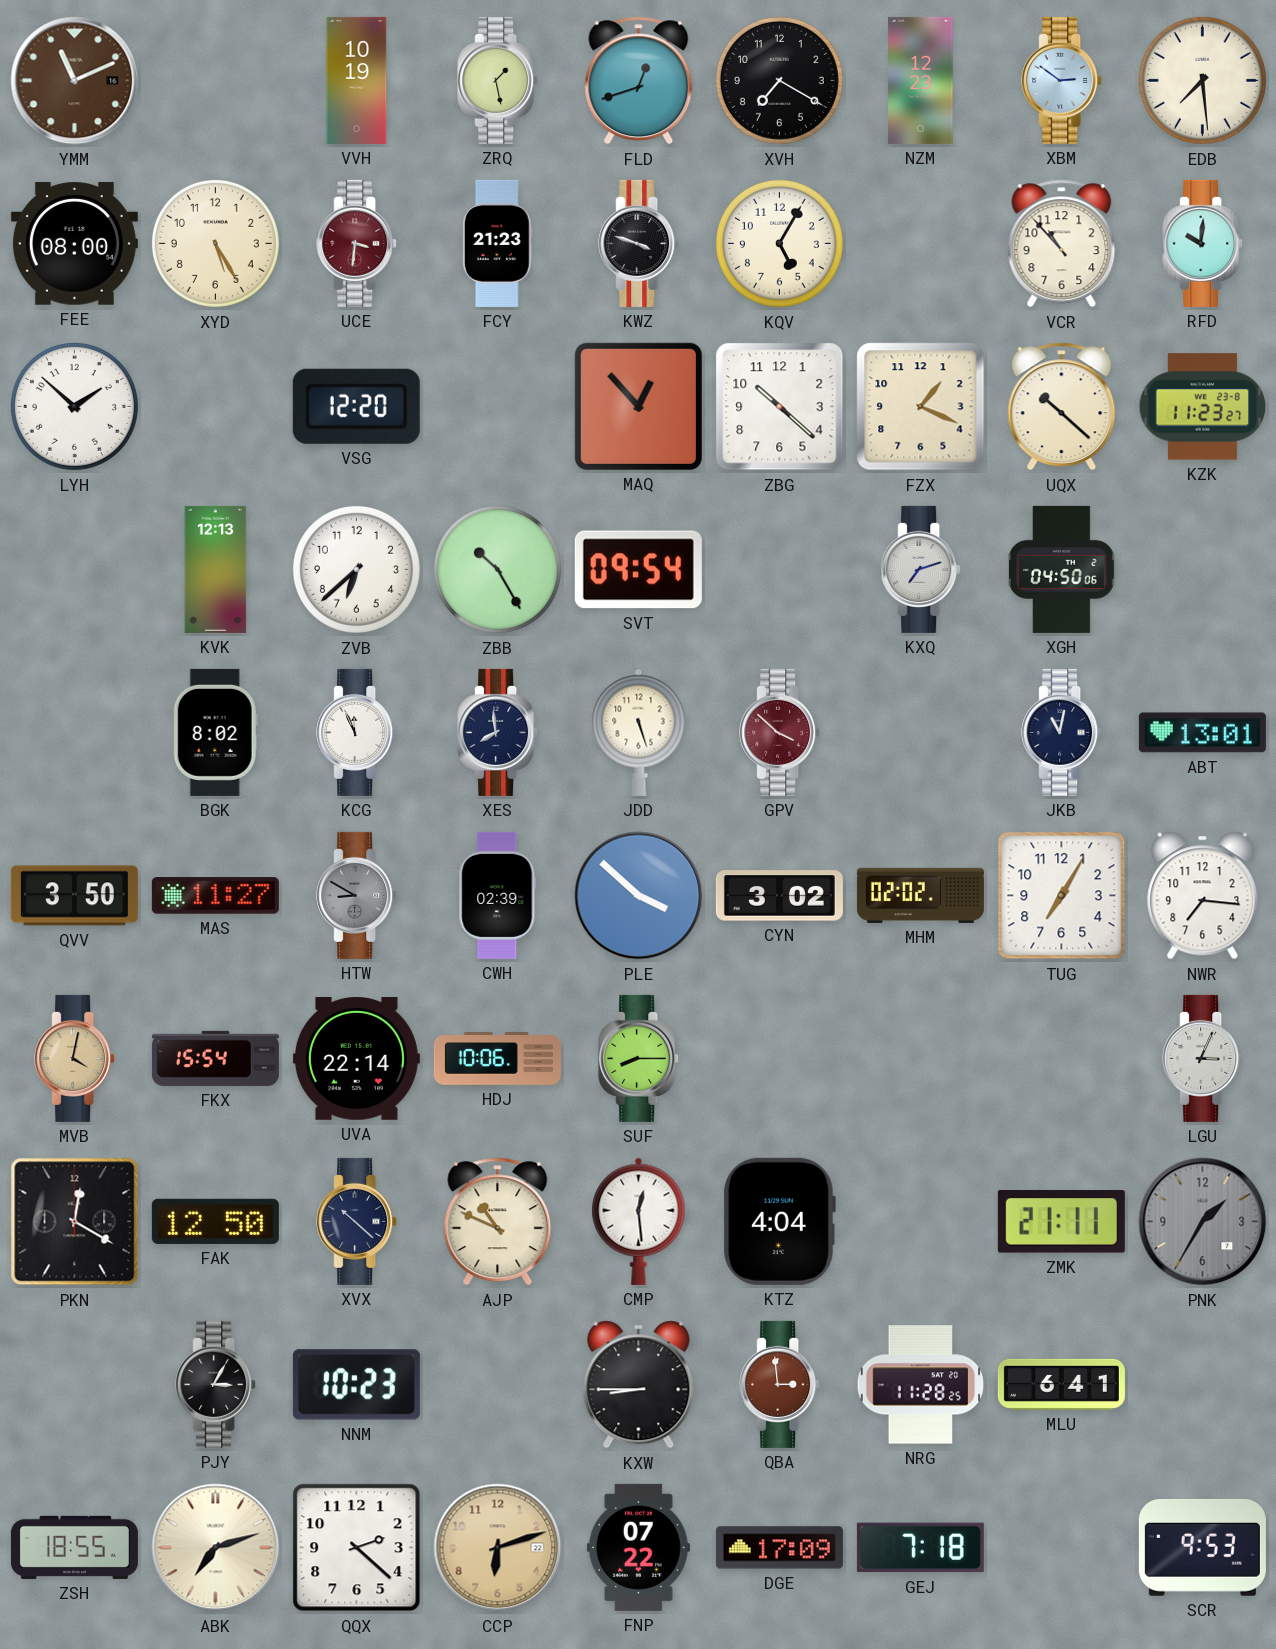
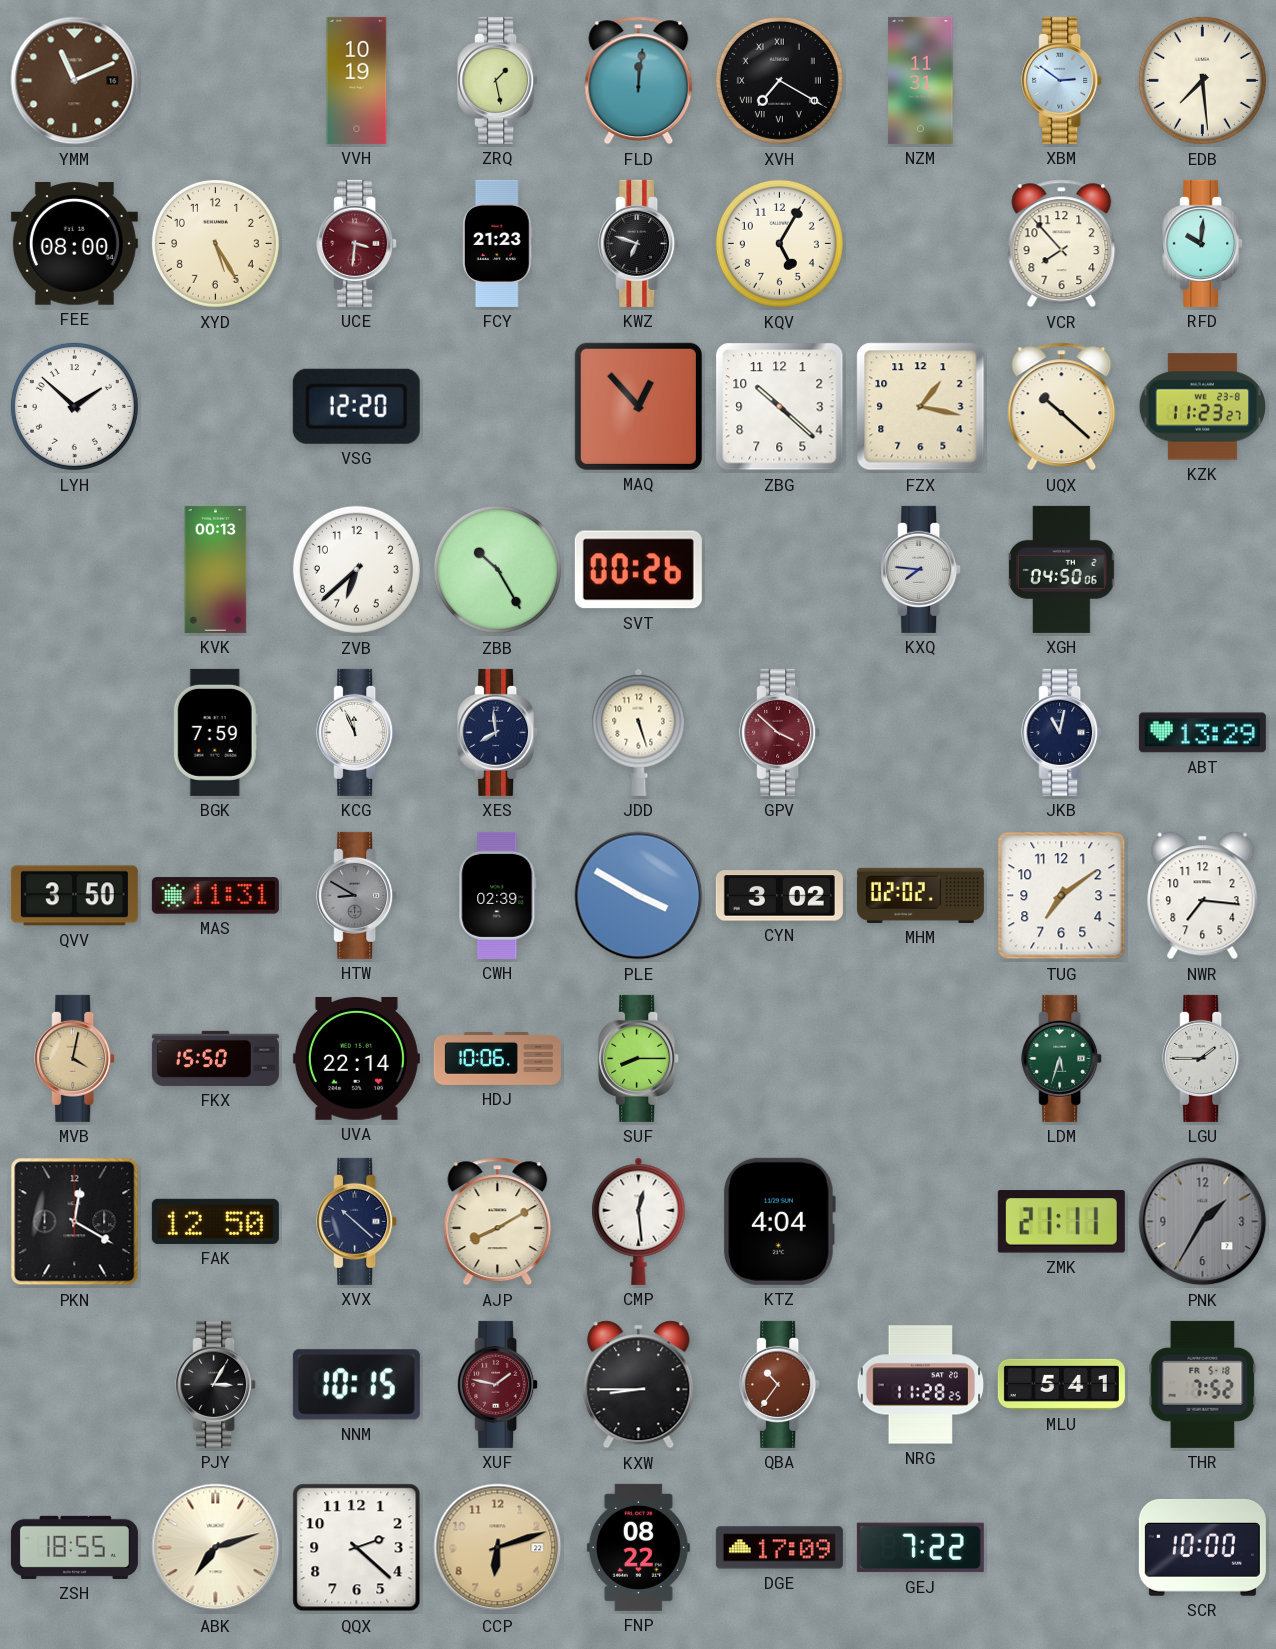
FLD: 12:42 -> 12:01
XVH numerals: Arabic -> Roman
NZM: 12:23 -> 11:31
KWZ: 3:48 -> 6:48
VCR: 10:53 -> 7:53
FZX: 1:19 -> 1:17
KVK: 12:13 -> 00:13
SVT: 09:54 -> 00:26
KXQ: 7:12 -> 7:46
BGK: 8:02 -> 7:59
ABT: 13:01 -> 13:29
MAS: 11:27 -> 11:31
PLE: 3:52 -> 3:50
TUG: 7:05 -> 7:09
FKX: 15:54 -> 15:50
LDM: none -> 5:33
LGU: 3:04 -> 1:45
AJP: 10:49 -> 8:10
NNM: 10:23 -> 10:15
XUF: none -> 1:47
QBA: 2:59 -> 10:36
MLU: 6:41 -> 5:41
THR: none -> 7:52
FNP: 07:22 -> 08:22
GEJ: 7:18 -> 7:22
SCR: 9:53 -> 10:00
